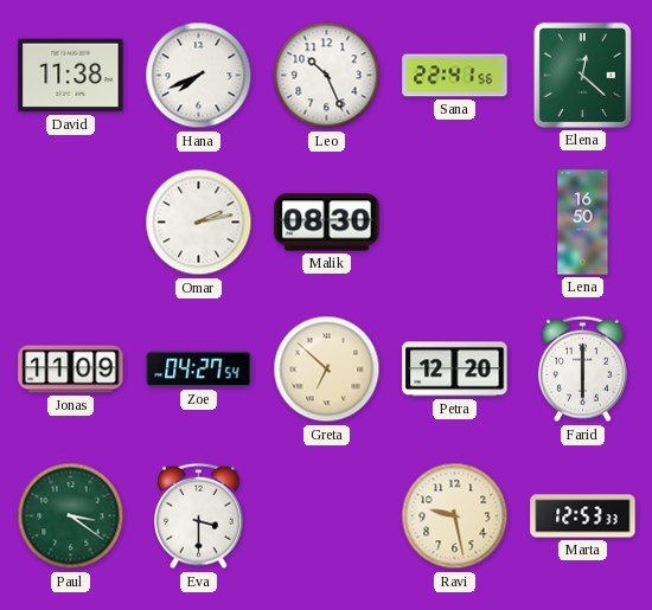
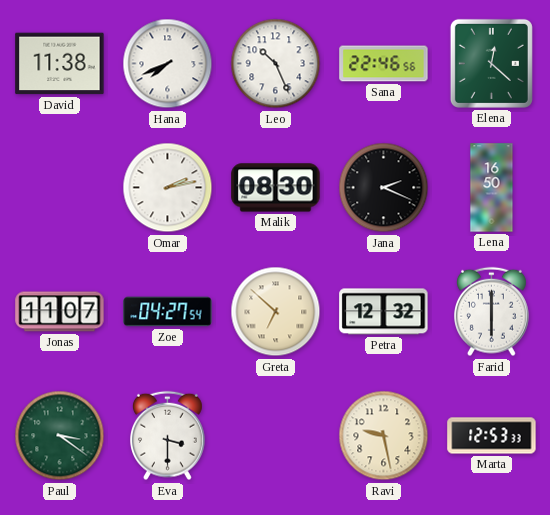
Sana: 22:41 -> 22:46
Jana: none -> 2:19
Jonas: 11:09 -> 11:07
Petra: 12:20 -> 12:32
